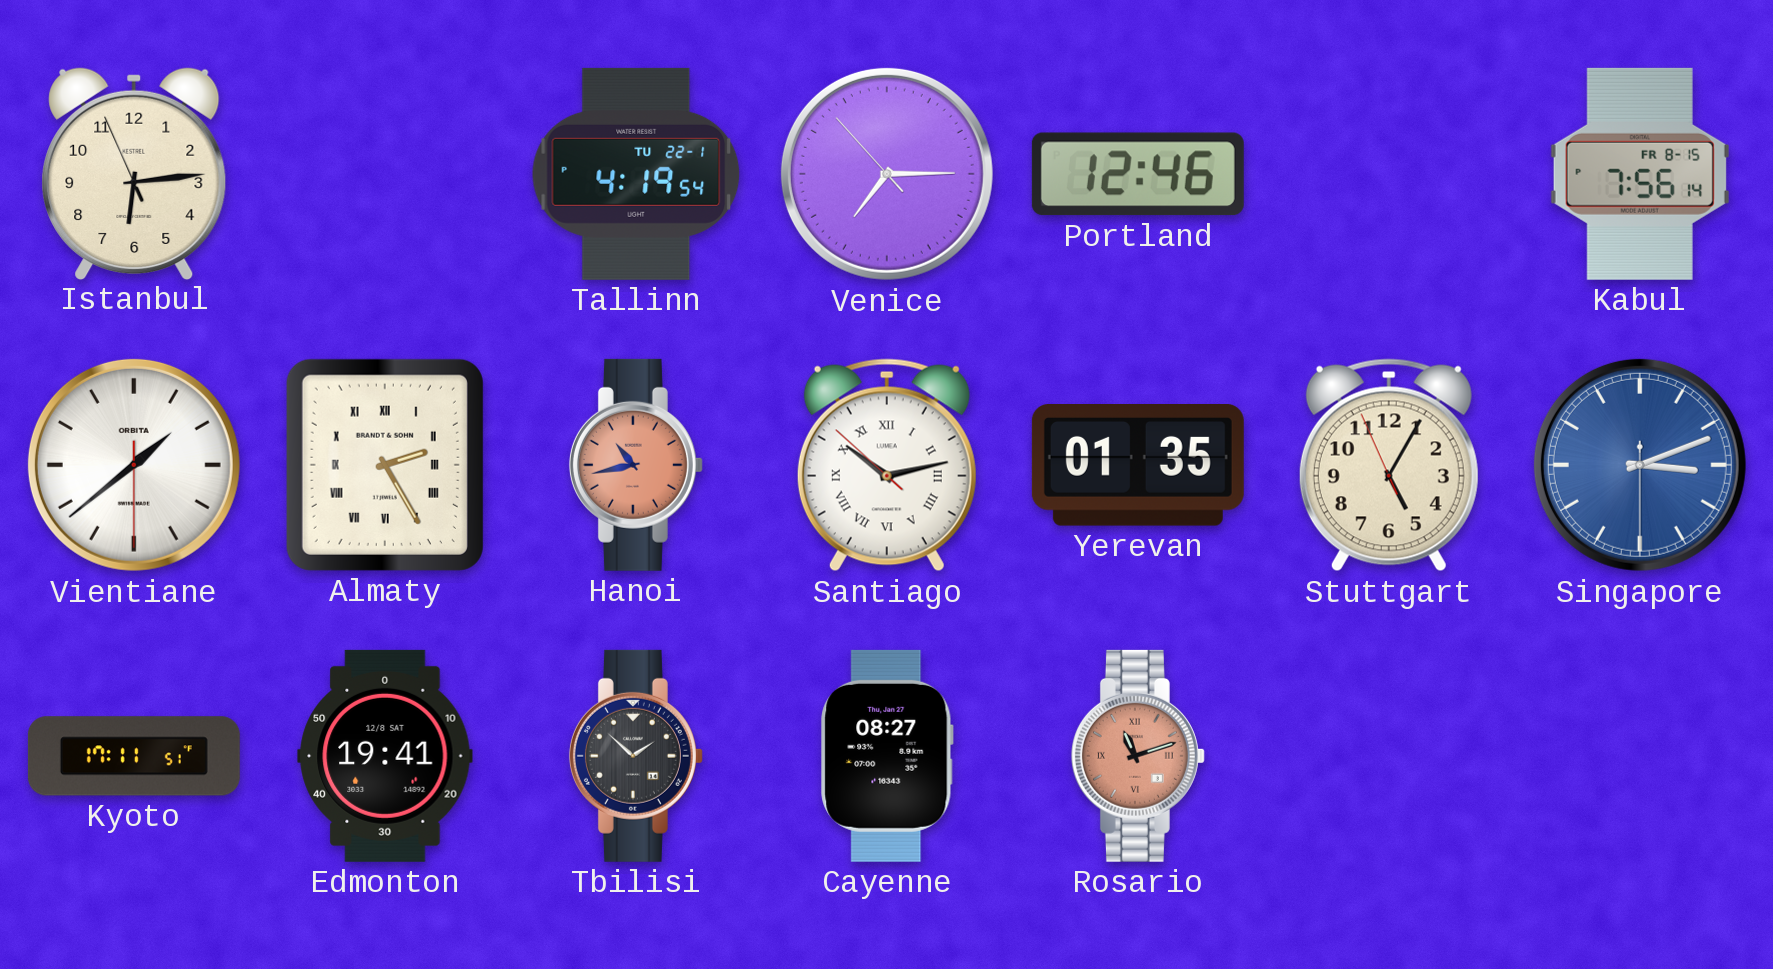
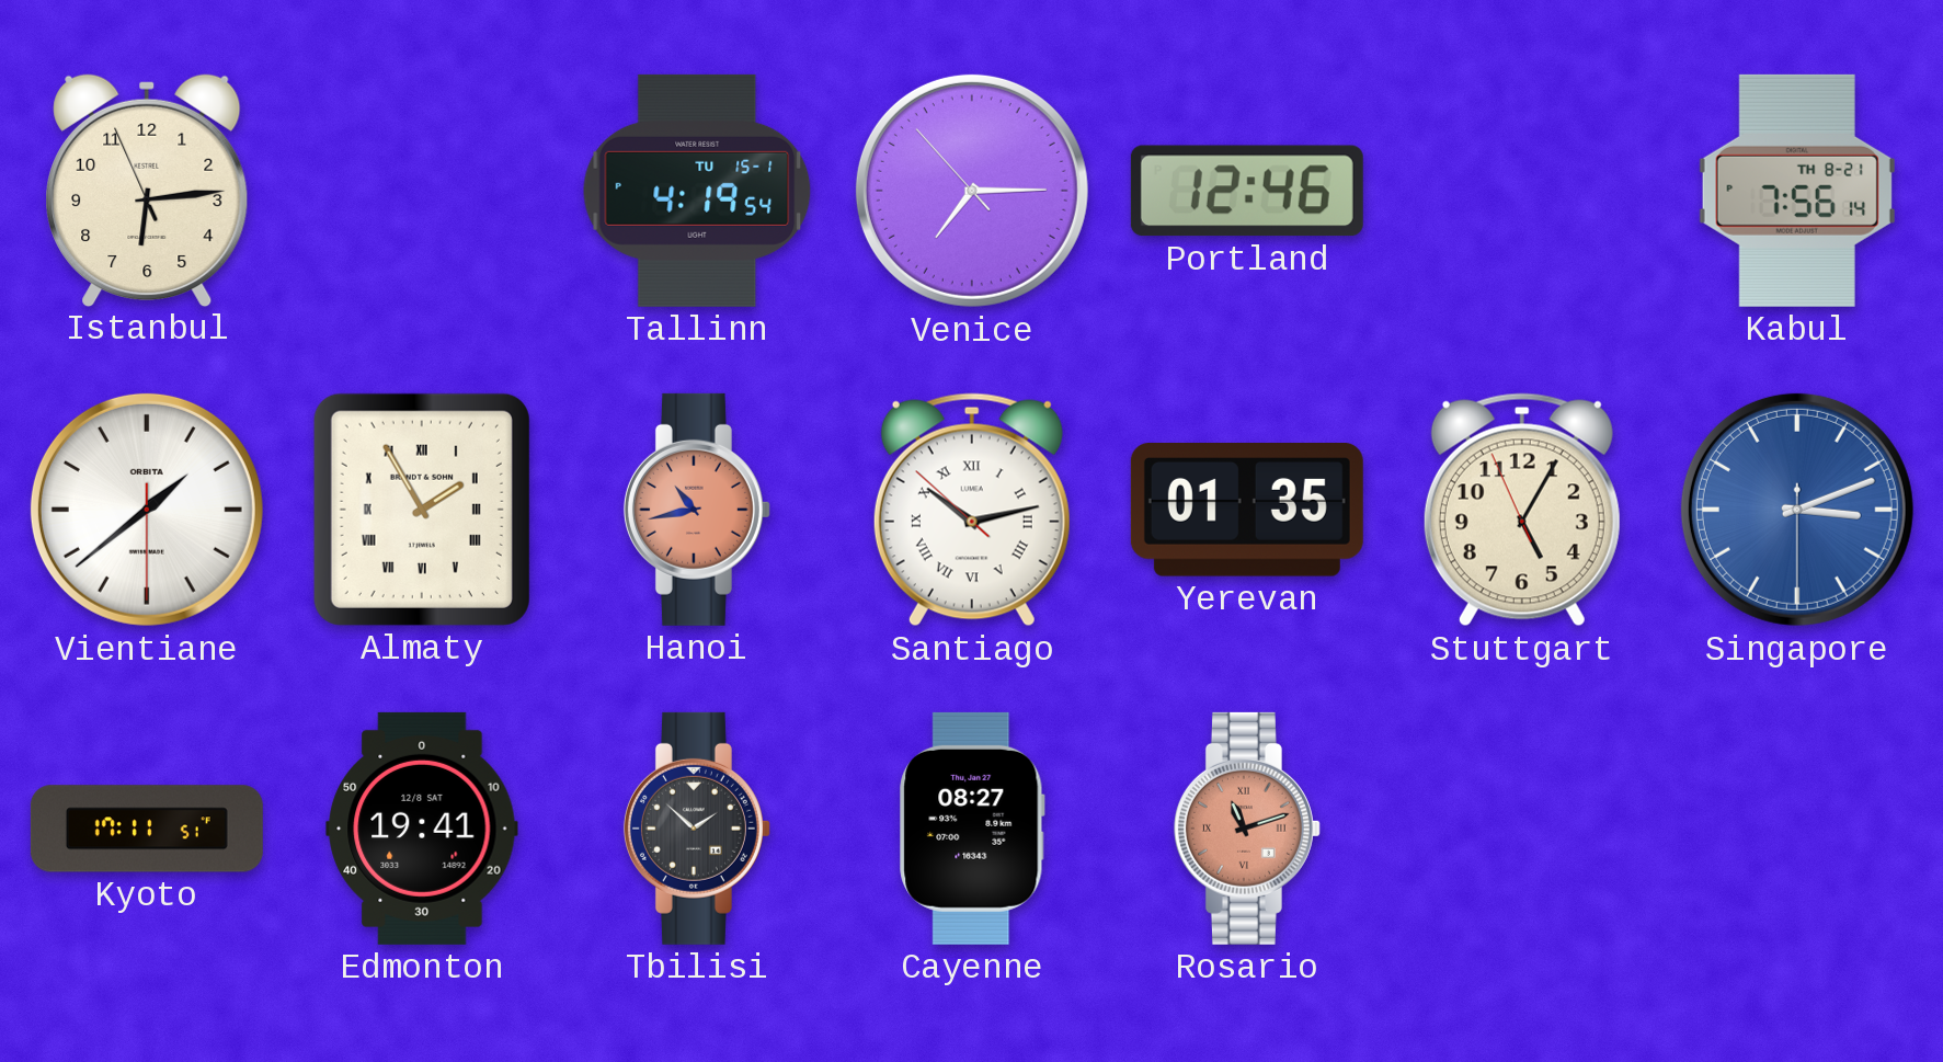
Tallinn date: TU 22-1 -> TU 15-1
Kabul date: FR 8-15 -> TH 8-21
Almaty: 2:25 -> 1:55
